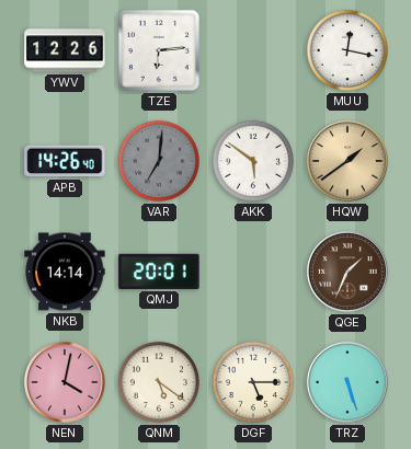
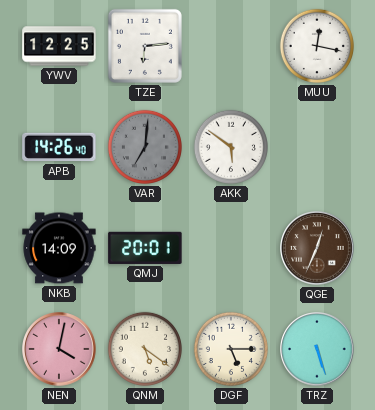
YWV: 12:26 -> 12:25
HQW: 1:39 -> none
NKB: 14:14 -> 14:09
QGE: 1:34 -> 12:34
